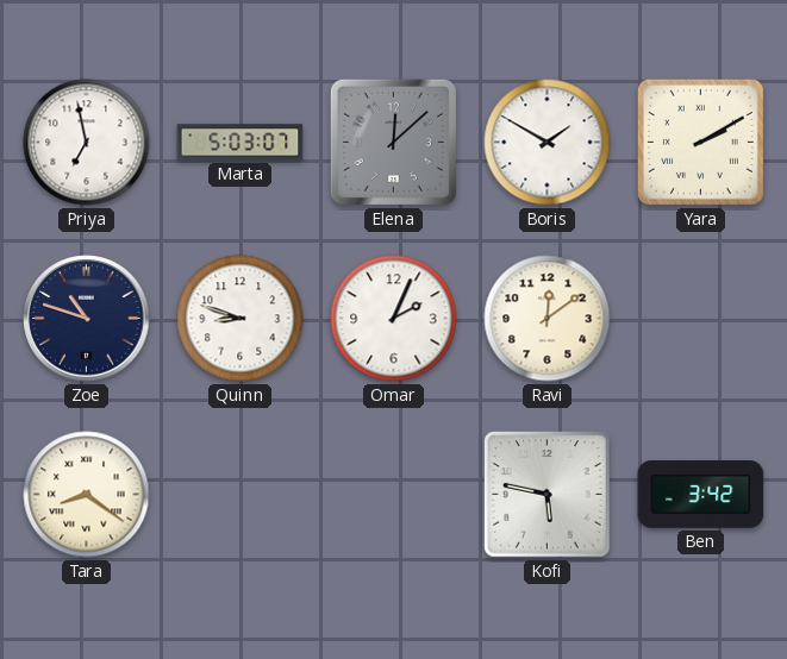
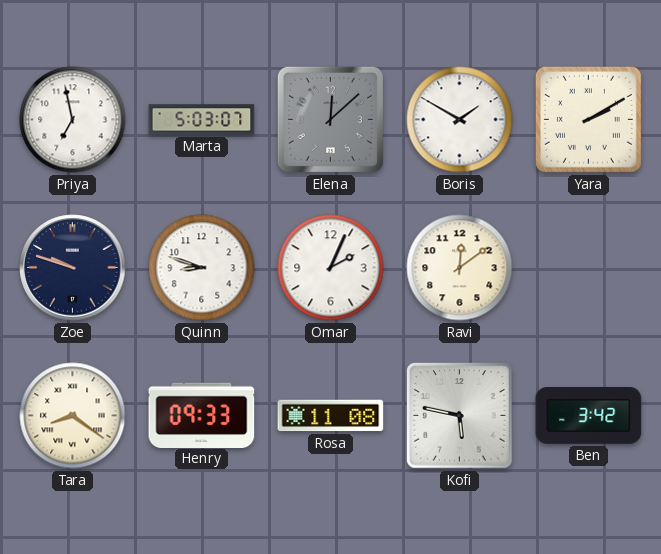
Zoe: 10:48 -> 9:48
Henry: none -> 09:33
Rosa: none -> 11:08
